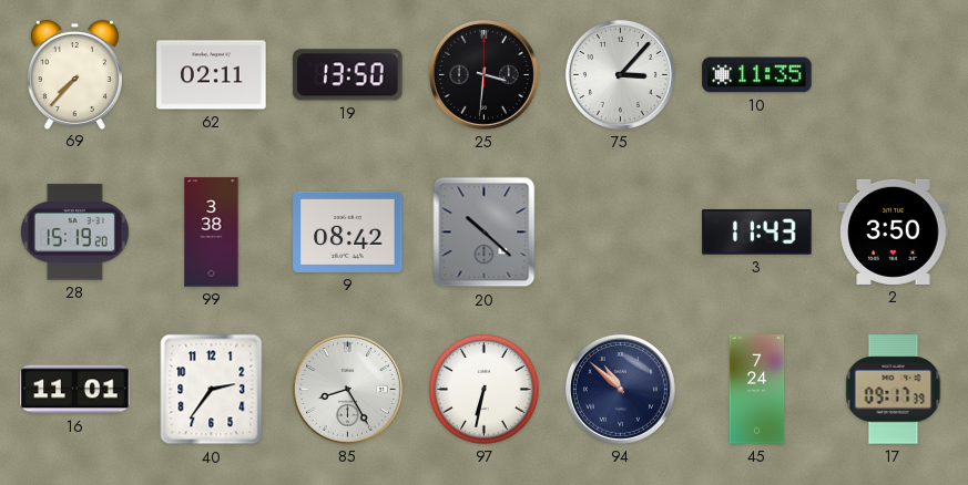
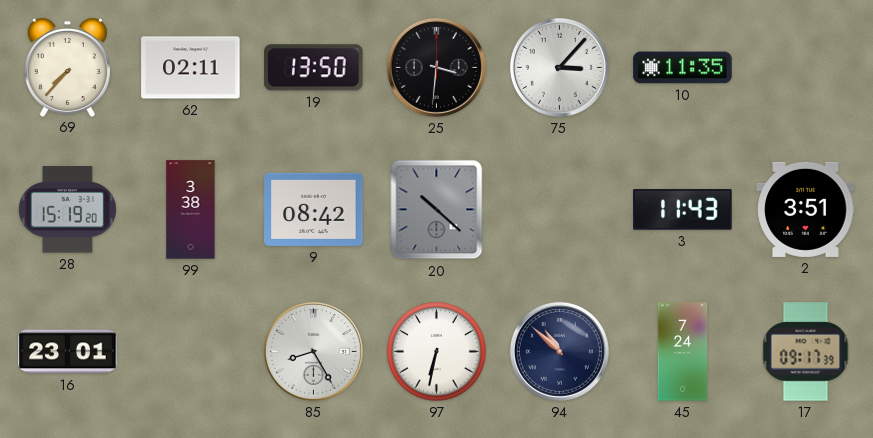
2: 3:50 -> 3:51
16: 11:01 -> 23:01
40: 2:36 -> none
